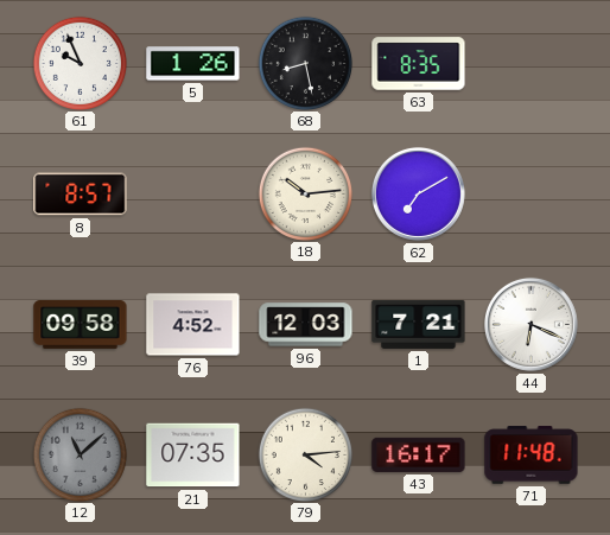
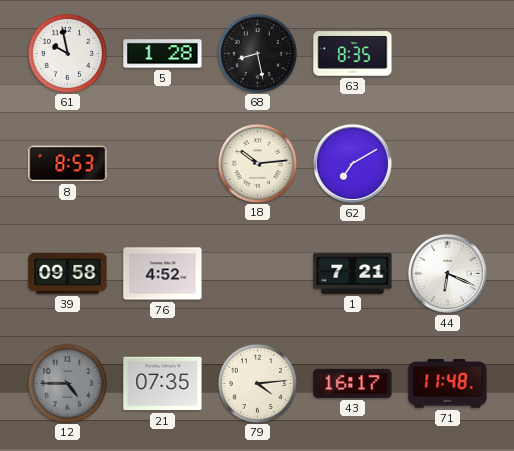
61: 9:56 -> 9:58
5: 1:26 -> 1:28
8: 8:57 -> 8:53
96: 12:03 -> none
12: 11:08 -> 4:45
